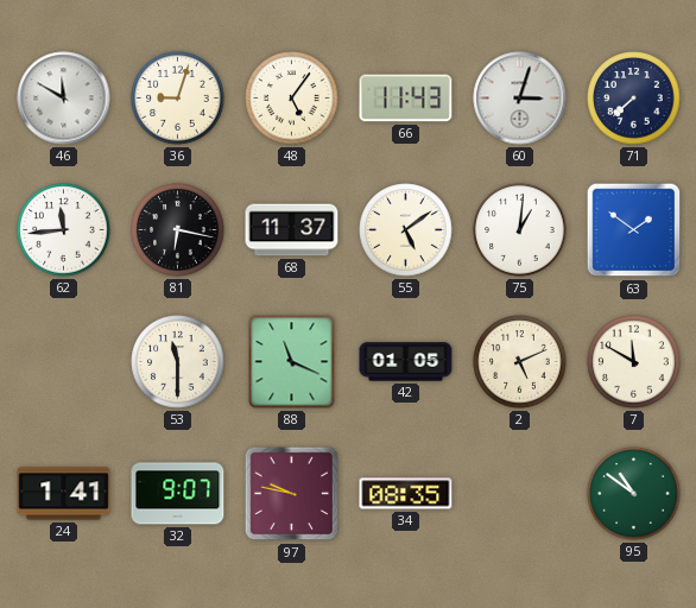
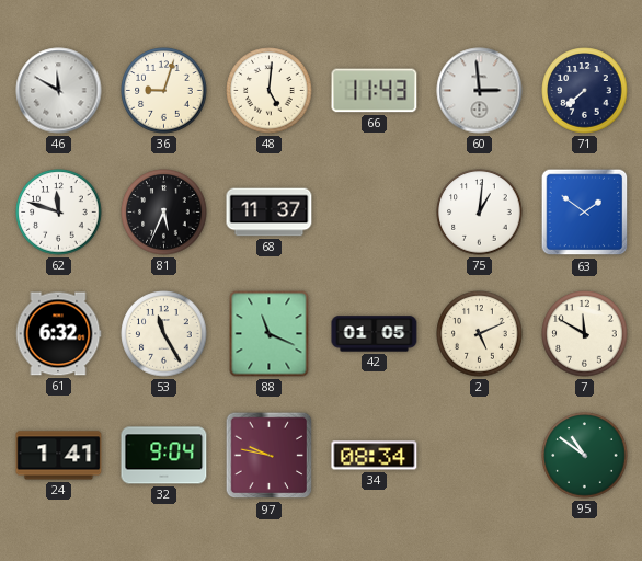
48: 5:06 -> 5:01
60: 3:03 -> 2:59
62: 11:44 -> 11:48
81: 6:17 -> 5:34
55: 5:09 -> none
61: none -> 6:32
53: 11:30 -> 11:25
32: 9:07 -> 9:04
34: 08:35 -> 08:34
